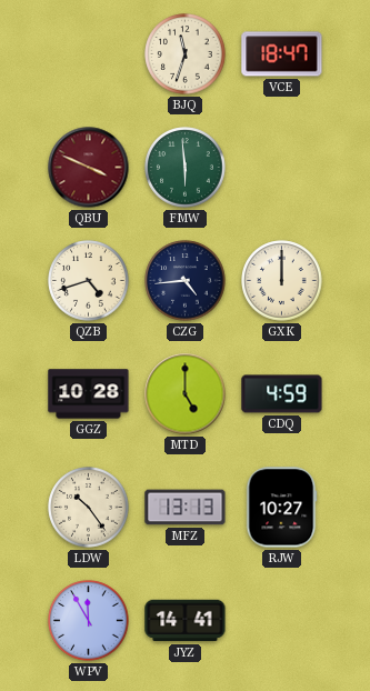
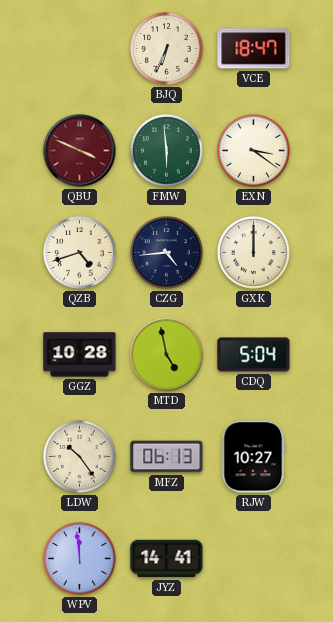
BJQ: 11:33 -> 6:34
EXN: none -> 3:21
MTD: 5:00 -> 4:58
CDQ: 4:59 -> 5:04
MFZ: 13:13 -> 06:13
WPV: 11:55 -> 11:59
